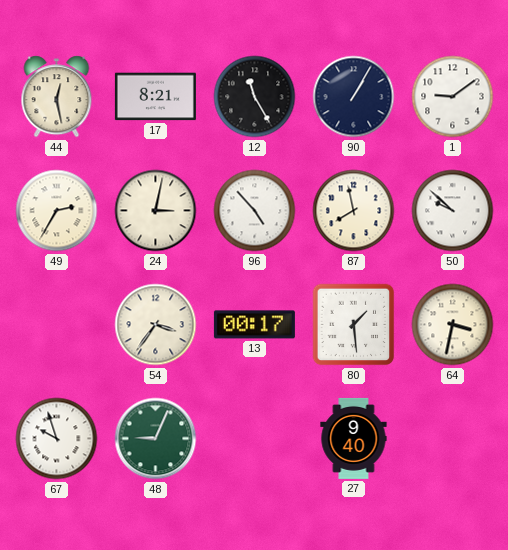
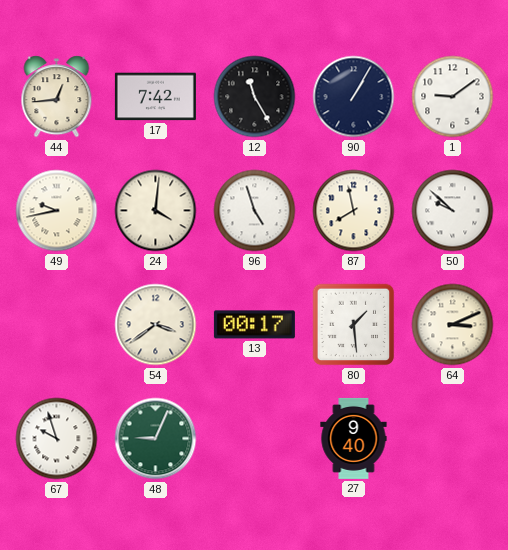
44: 12:28 -> 12:44
17: 8:21 -> 7:42
49: 2:35 -> 9:43
24: 3:02 -> 4:01
96: 4:53 -> 4:57
54: 3:36 -> 3:39
64: 3:32 -> 3:11
